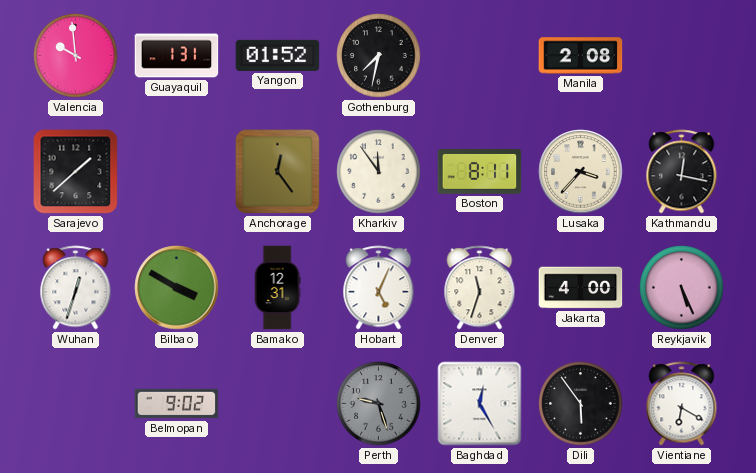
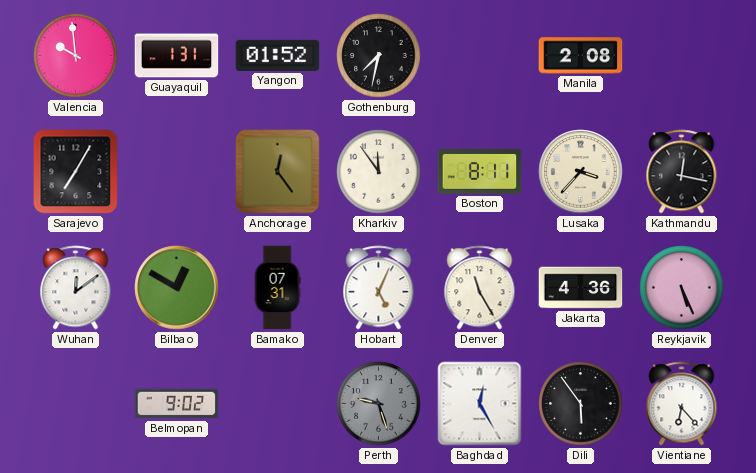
Sarajevo: 1:38 -> 7:05
Wuhan: 12:33 -> 12:09
Bilbao: 3:50 -> 12:50
Bamako: 12:31 -> 07:31
Denver: 11:33 -> 11:25
Jakarta: 4:00 -> 4:36
Vientiane: 6:20 -> 6:23
